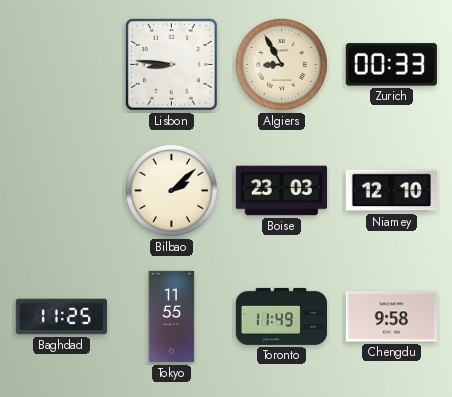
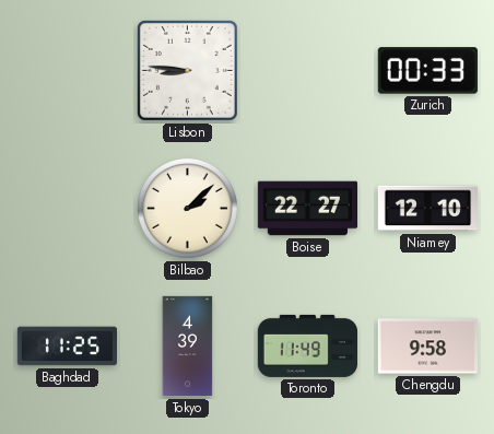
Algiers: 8:55 -> none
Boise: 23:03 -> 22:27
Tokyo: 11:55 -> 4:39
